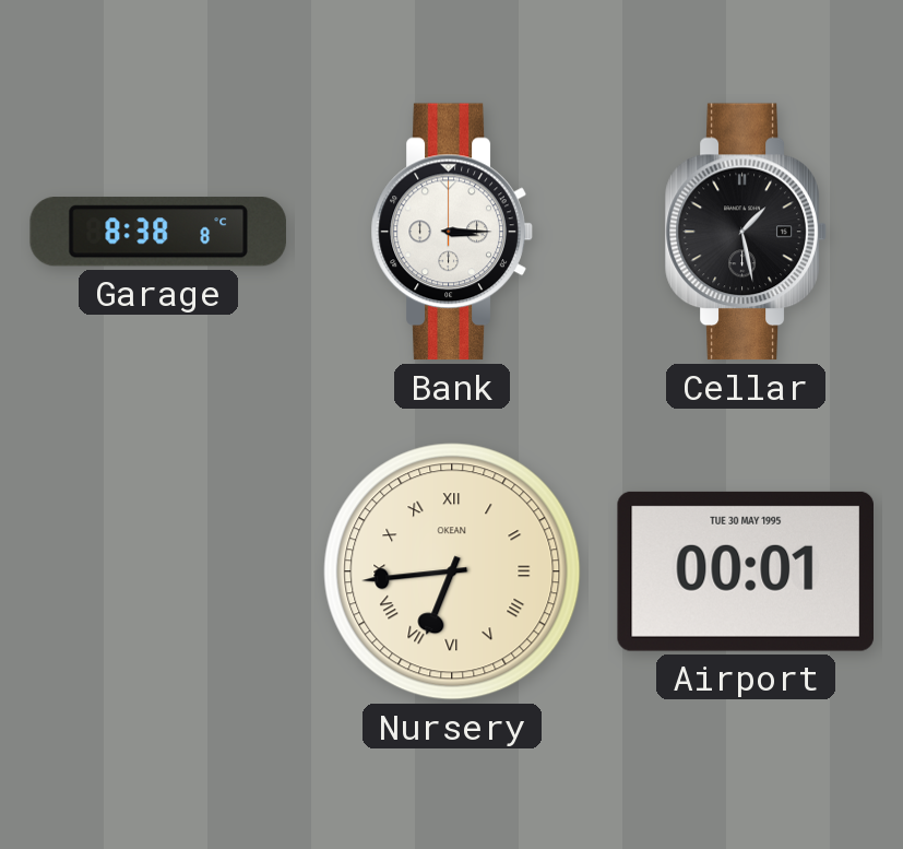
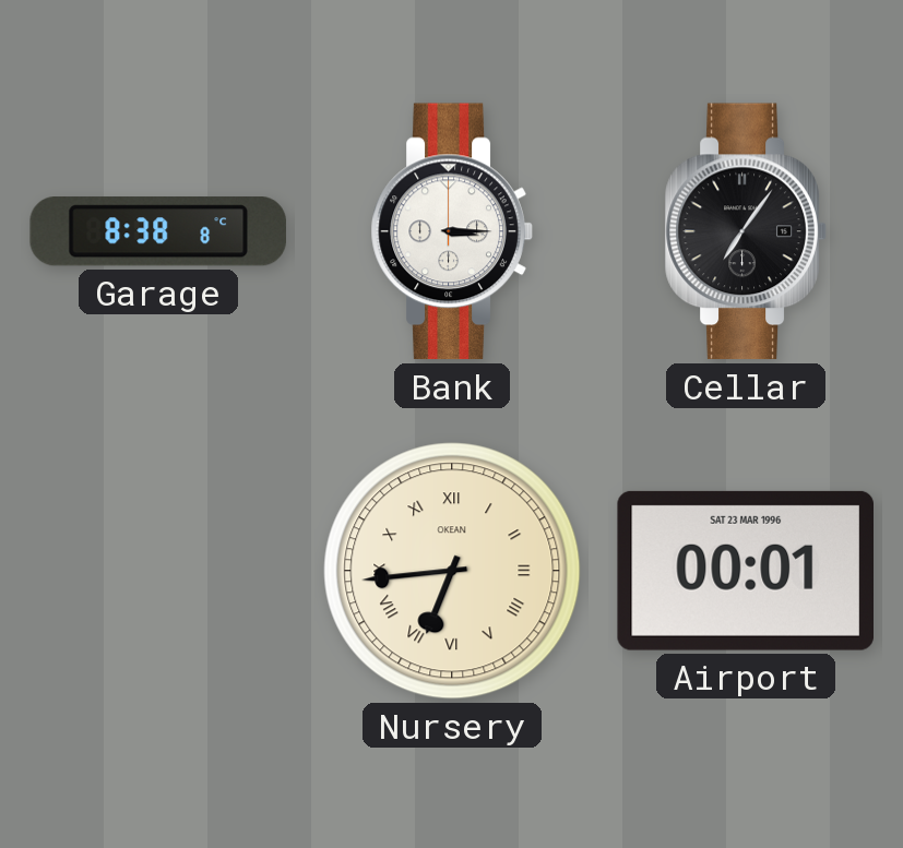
Cellar: 1:28 -> 7:06
Airport date: TUE 30 MAY 1995 -> SAT 23 MAR 1996
